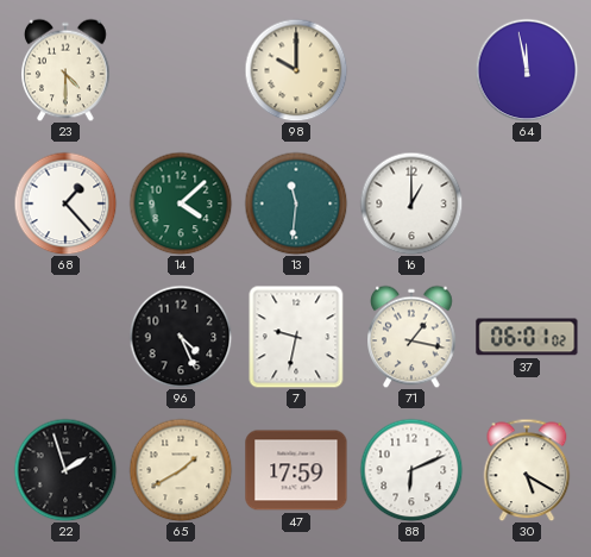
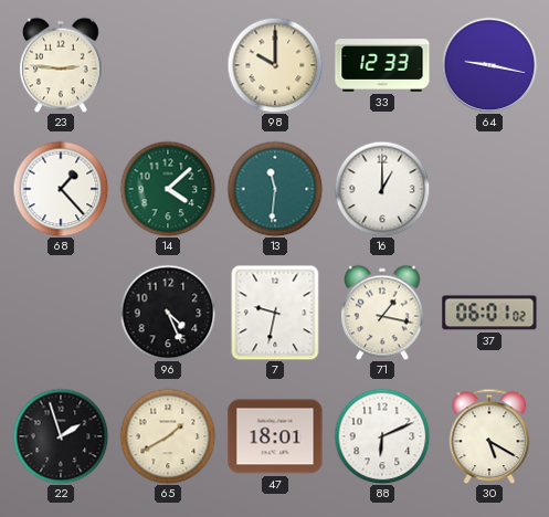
23: 4:30 -> 2:46
33: none -> 12:33
64: 11:58 -> 9:17
47: 17:59 -> 18:01
